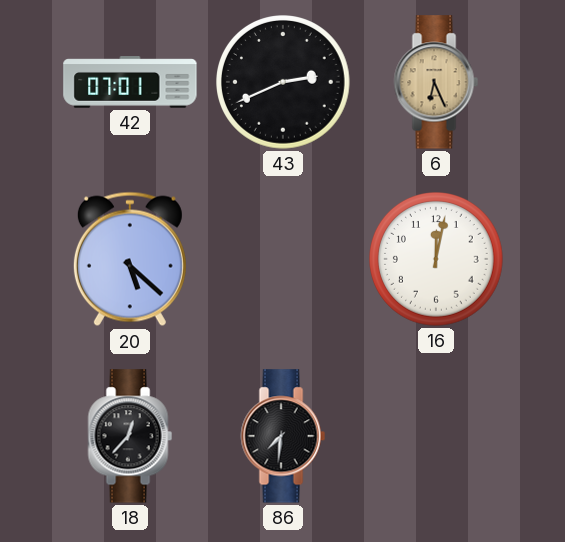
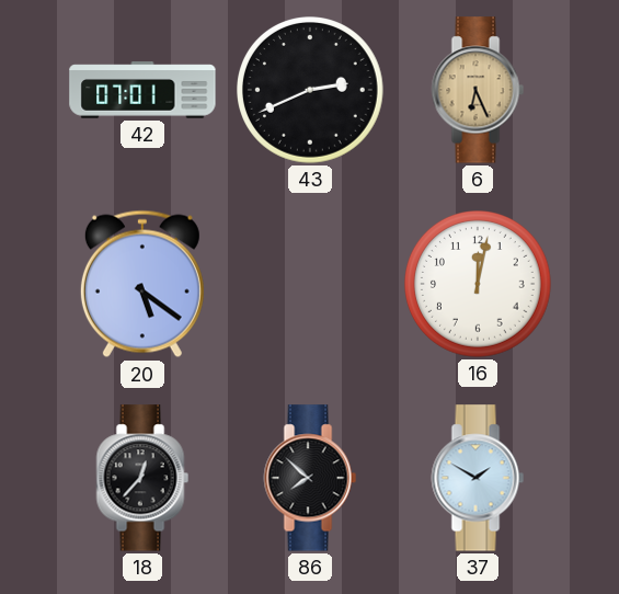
20: 5:22 -> 5:21
86: 7:31 -> 7:52
37: none -> 1:50
